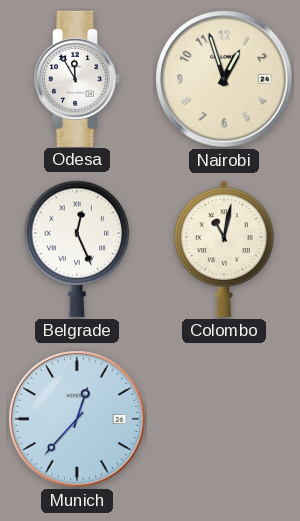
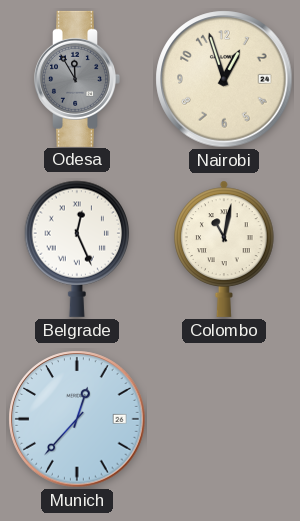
Odesa dial: white -> grey
